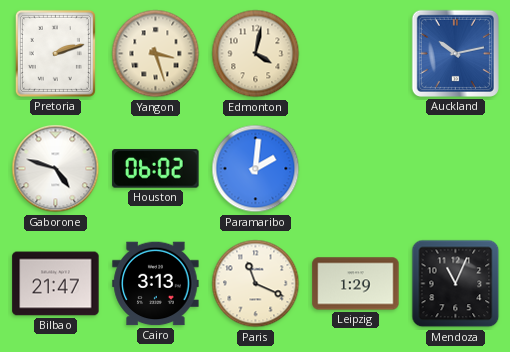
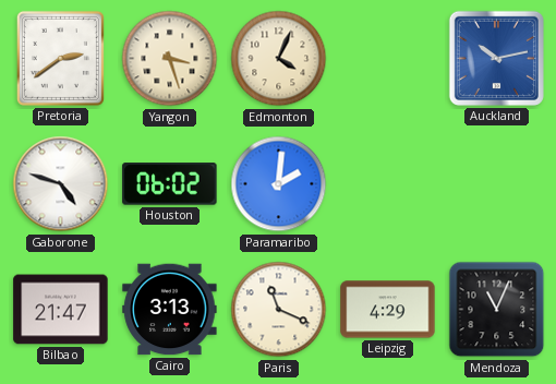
Pretoria: 2:12 -> 2:39
Edmonton: 4:02 -> 4:04
Leipzig: 1:29 -> 4:29
